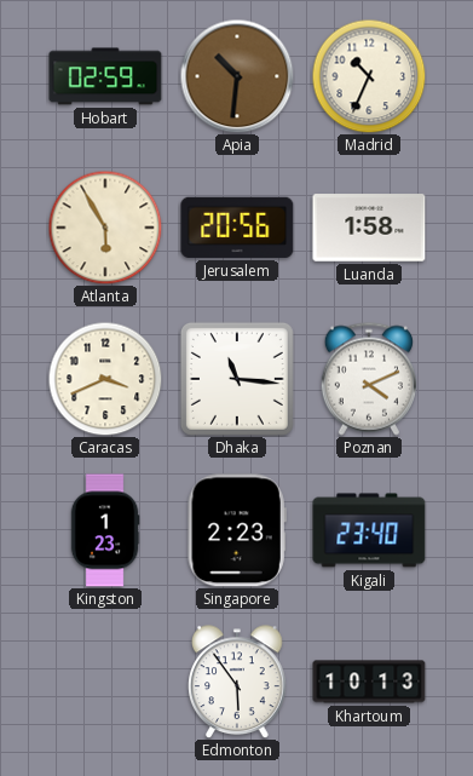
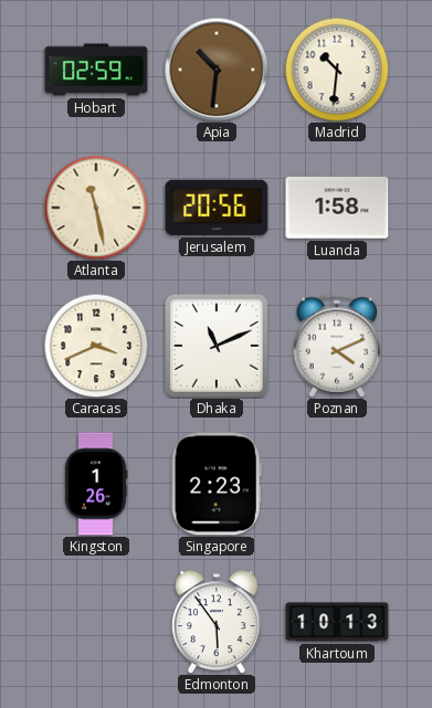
Madrid: 10:34 -> 10:31
Atlanta: 5:55 -> 11:28
Dhaka: 11:16 -> 11:11
Kingston: 1:23 -> 1:26
Kigali: 23:40 -> none
